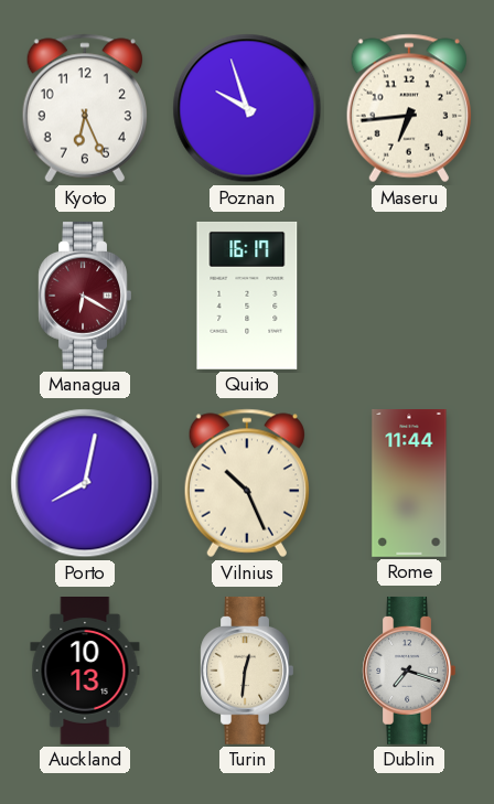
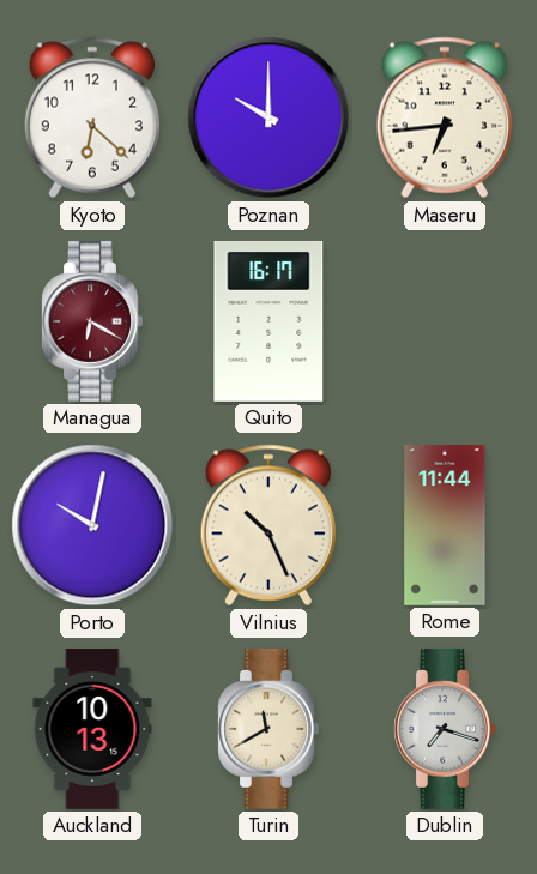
Kyoto: 6:26 -> 6:22
Poznan: 9:57 -> 10:00
Porto: 8:02 -> 10:02
Turin: 12:31 -> 11:40
